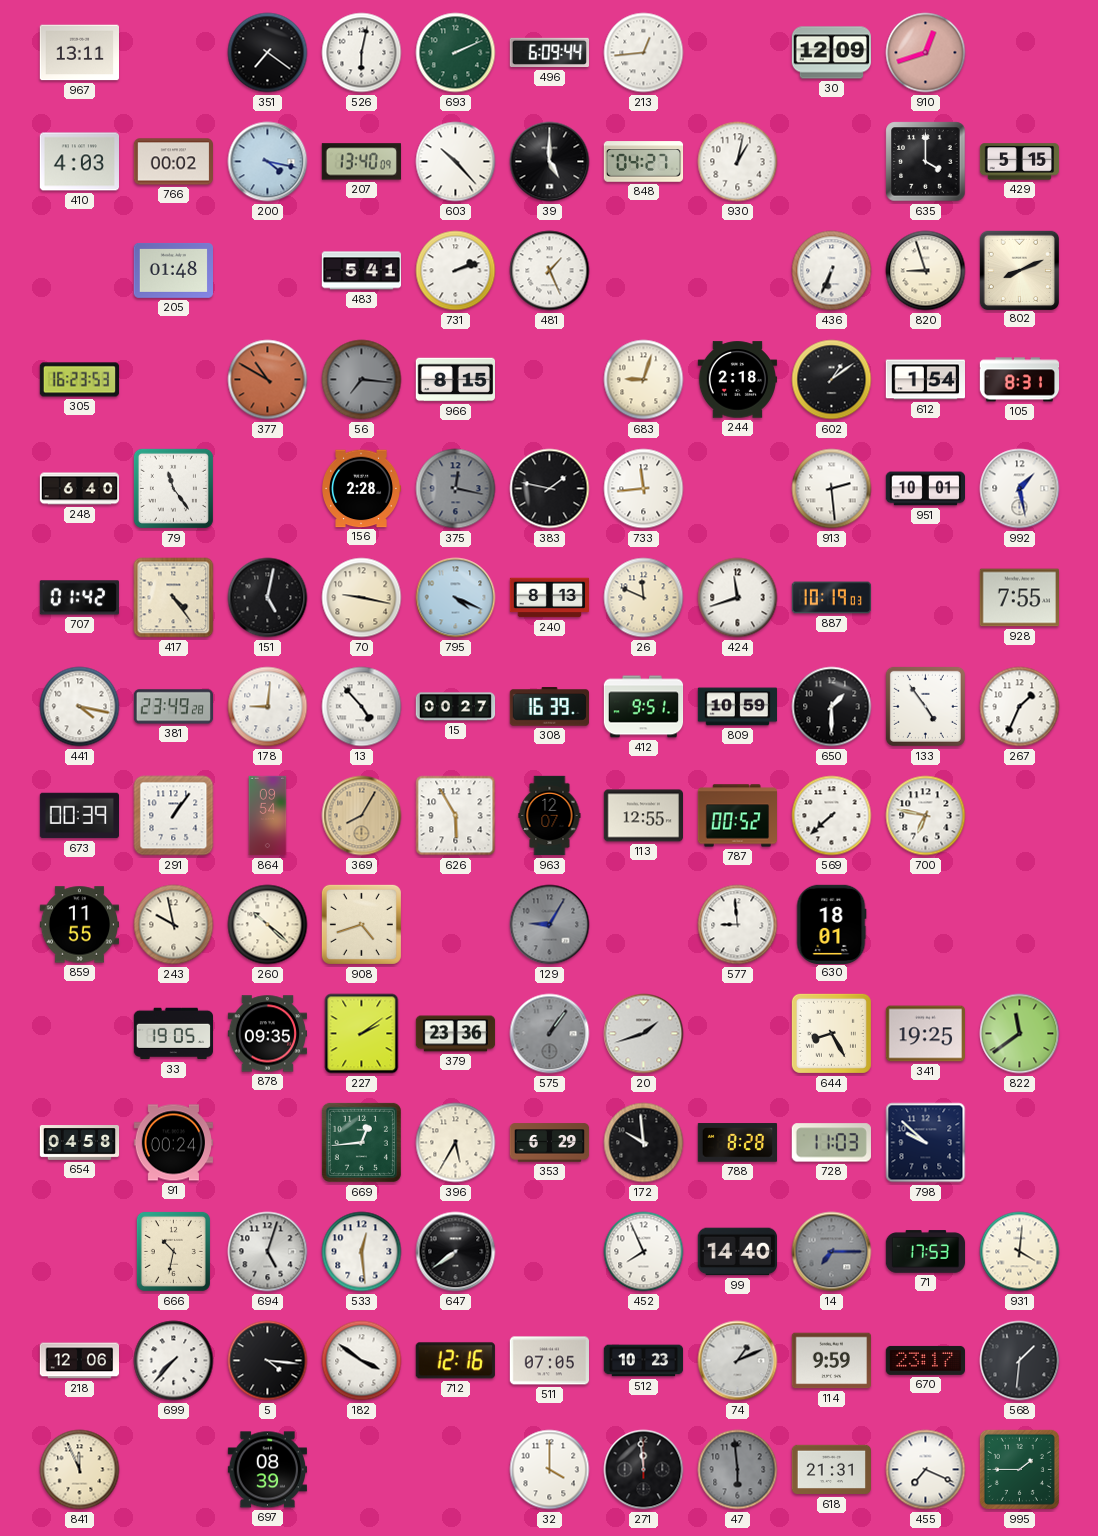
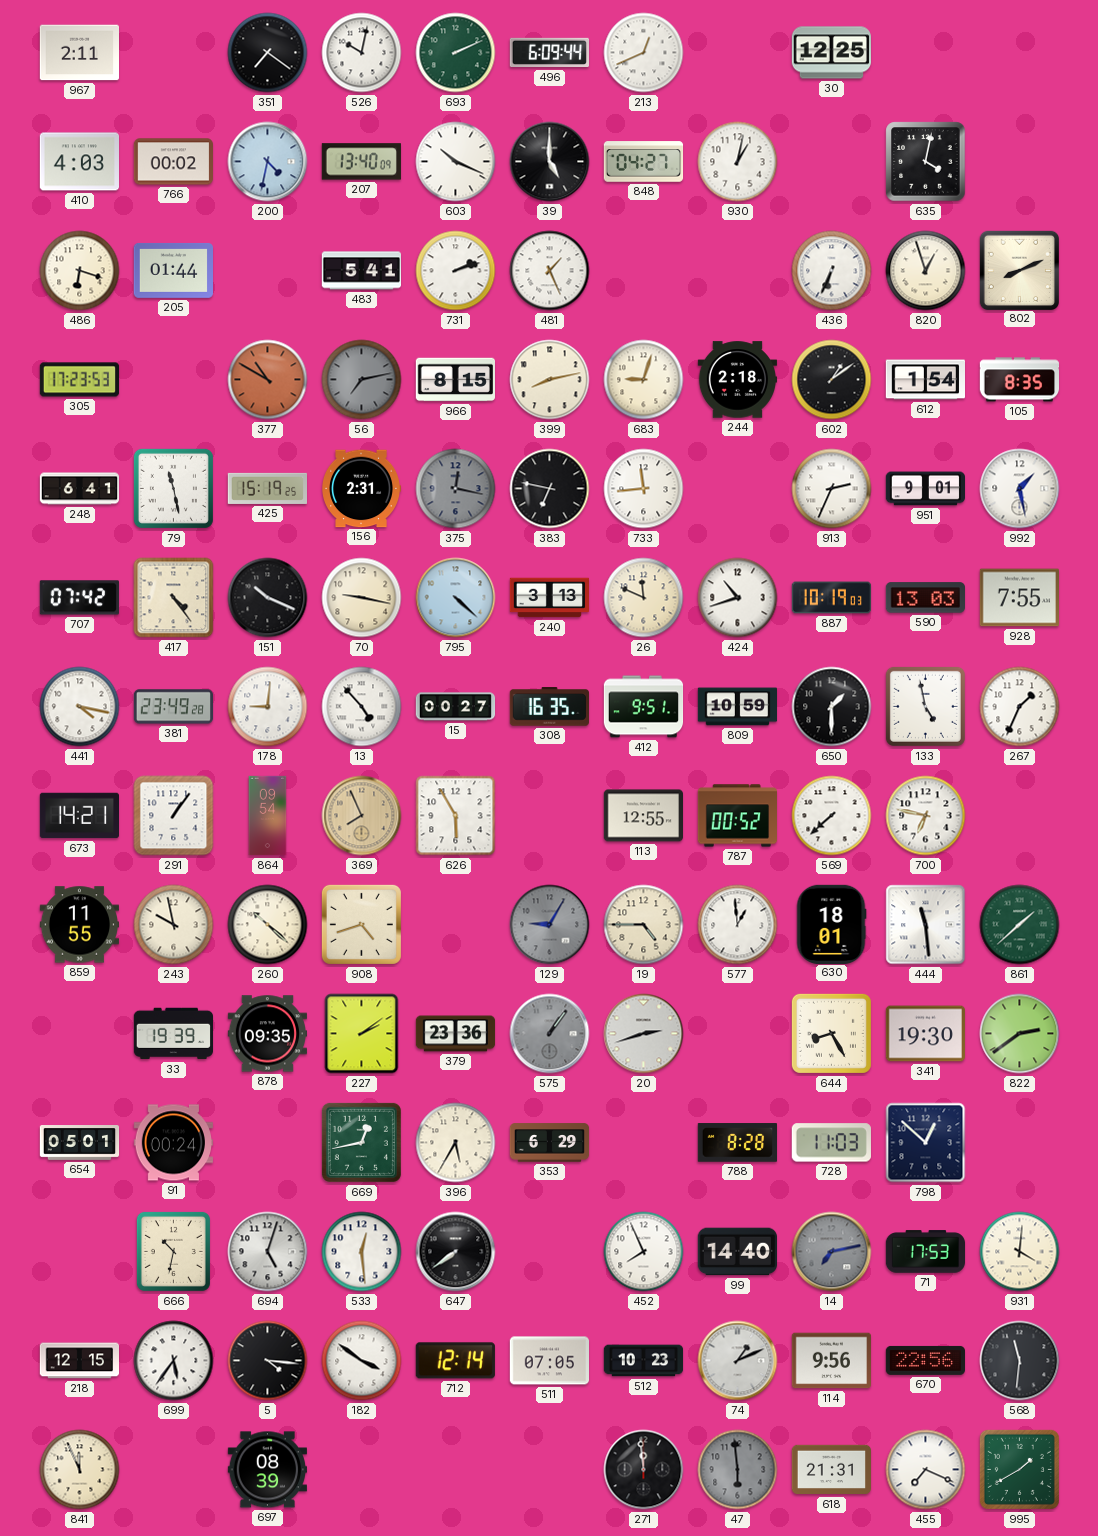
967: 13:11 -> 2:11
526: 6:02 -> 10:02
213: 12:44 -> 12:41
30: 12:09 -> 12:25
910: 12:42 -> none
200: 4:17 -> 4:32
603: 10:23 -> 10:19
635: 4:00 -> 4:02
429: 5:15 -> none
486: none -> 6:18
205: 01:48 -> 01:44
820: 8:57 -> 12:57
305: 16:23 -> 17:23
56: 7:16 -> 7:13
399: none -> 8:13
105: 8:31 -> 8:35
248: 6:40 -> 6:41
79: 11:24 -> 11:28
425: none -> 15:19
156: 2:28 -> 2:31
383: 1:47 -> 6:47
913: 2:29 -> 2:34
951: 10:01 -> 9:01
707: 01:42 -> 07:42
151: 5:02 -> 10:19
795: 4:19 -> 4:22
240: 8:13 -> 3:13
424: 11:42 -> 10:42
590: none -> 13:03
308: 16:39 -> 16:35
133: 4:54 -> 4:58
673: 00:39 -> 14:21
369: 8:05 -> 7:56
963: 12:07 -> none
19: none -> 4:45
577: 8:59 -> 12:59
444: none -> 11:29
861: none -> 1:38
33: 19:05 -> 19:39
20: 1:42 -> 2:42
341: 19:25 -> 19:30
822: 11:39 -> 2:39
654: 04:58 -> 05:01
669: 12:44 -> 12:43
172: 9:59 -> none
798: 9:52 -> 12:52
14: 7:15 -> 7:13
218: 12:06 -> 12:15
699: 7:37 -> 5:36
712: 12:16 -> 12:14
114: 9:59 -> 9:56
670: 23:17 -> 22:56
568: 1:31 -> 11:31
32: 4:00 -> none
995: 1:45 -> 1:40
